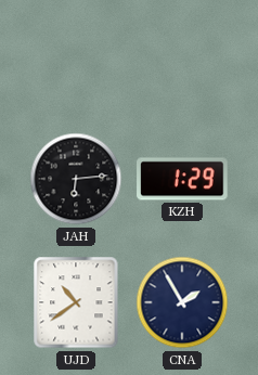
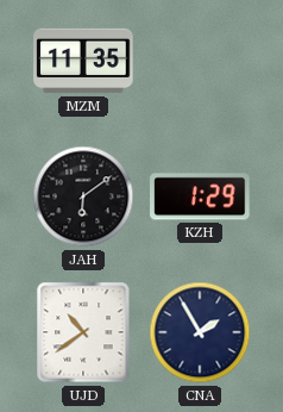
MZM: none -> 11:35
JAH: 6:14 -> 6:09
